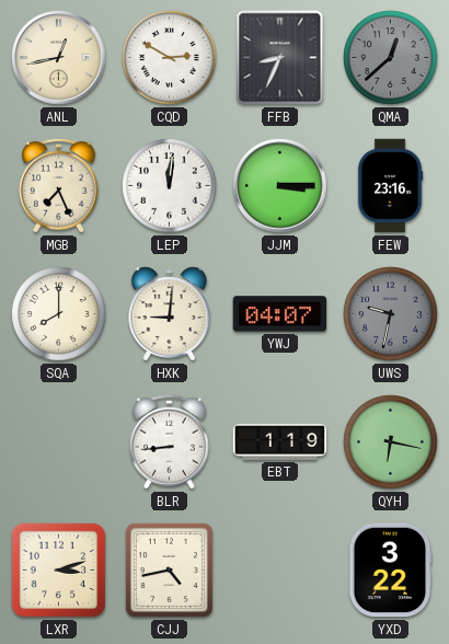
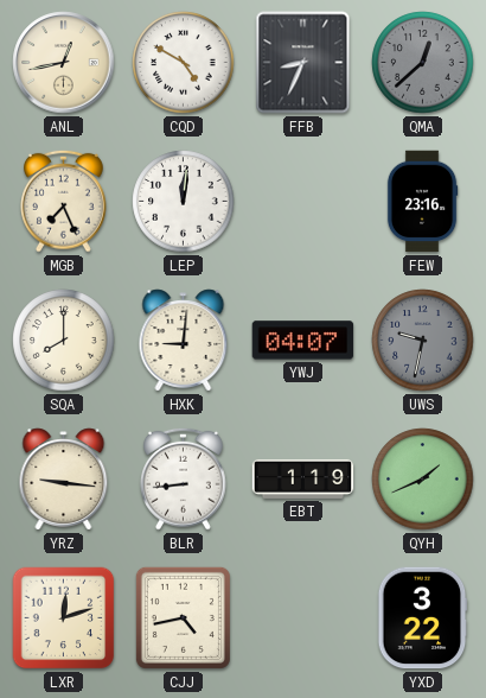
CQD: 2:50 -> 4:50
JJM: 3:15 -> none
YRZ: none -> 9:16
QYH: 6:17 -> 1:41
LXR: 3:12 -> 12:12
